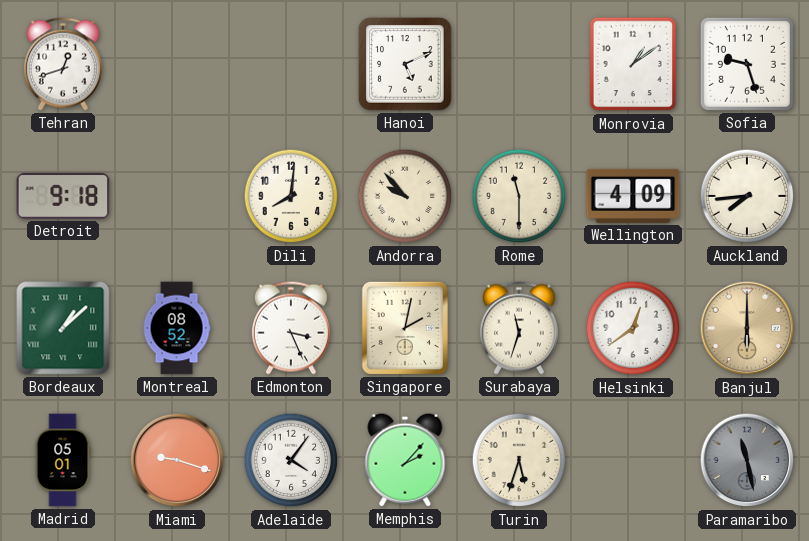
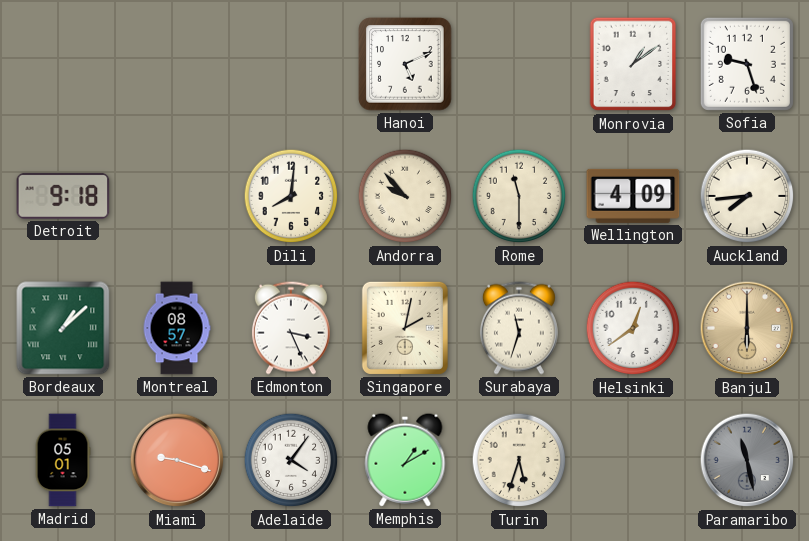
Tehran: 12:42 -> none
Montreal: 08:52 -> 08:57
Memphis: 2:07 -> 1:10
